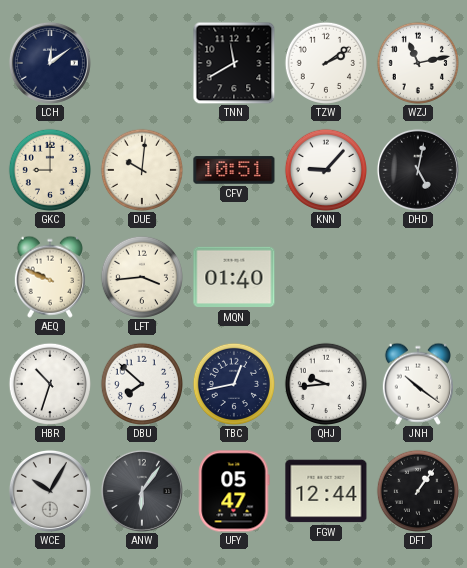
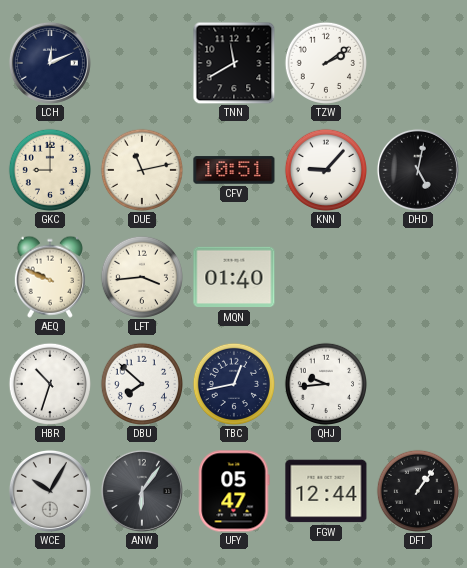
LCH: 12:09 -> 12:11
WZJ: 11:13 -> none
DUE: 10:01 -> 11:13
JNH: 10:21 -> none
